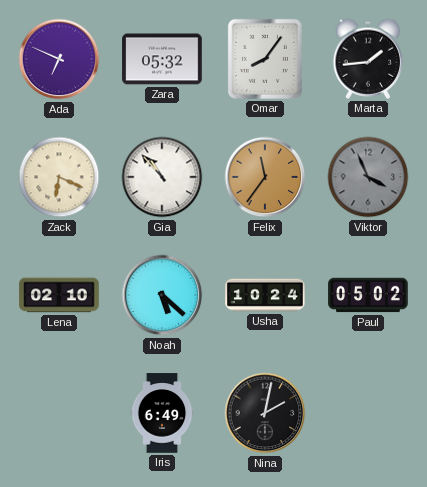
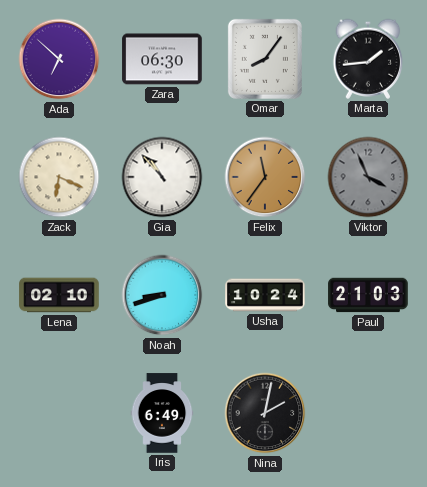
Ada: 6:49 -> 6:52
Zara: 05:32 -> 06:30
Noah: 5:22 -> 8:42
Paul: 05:02 -> 21:03
